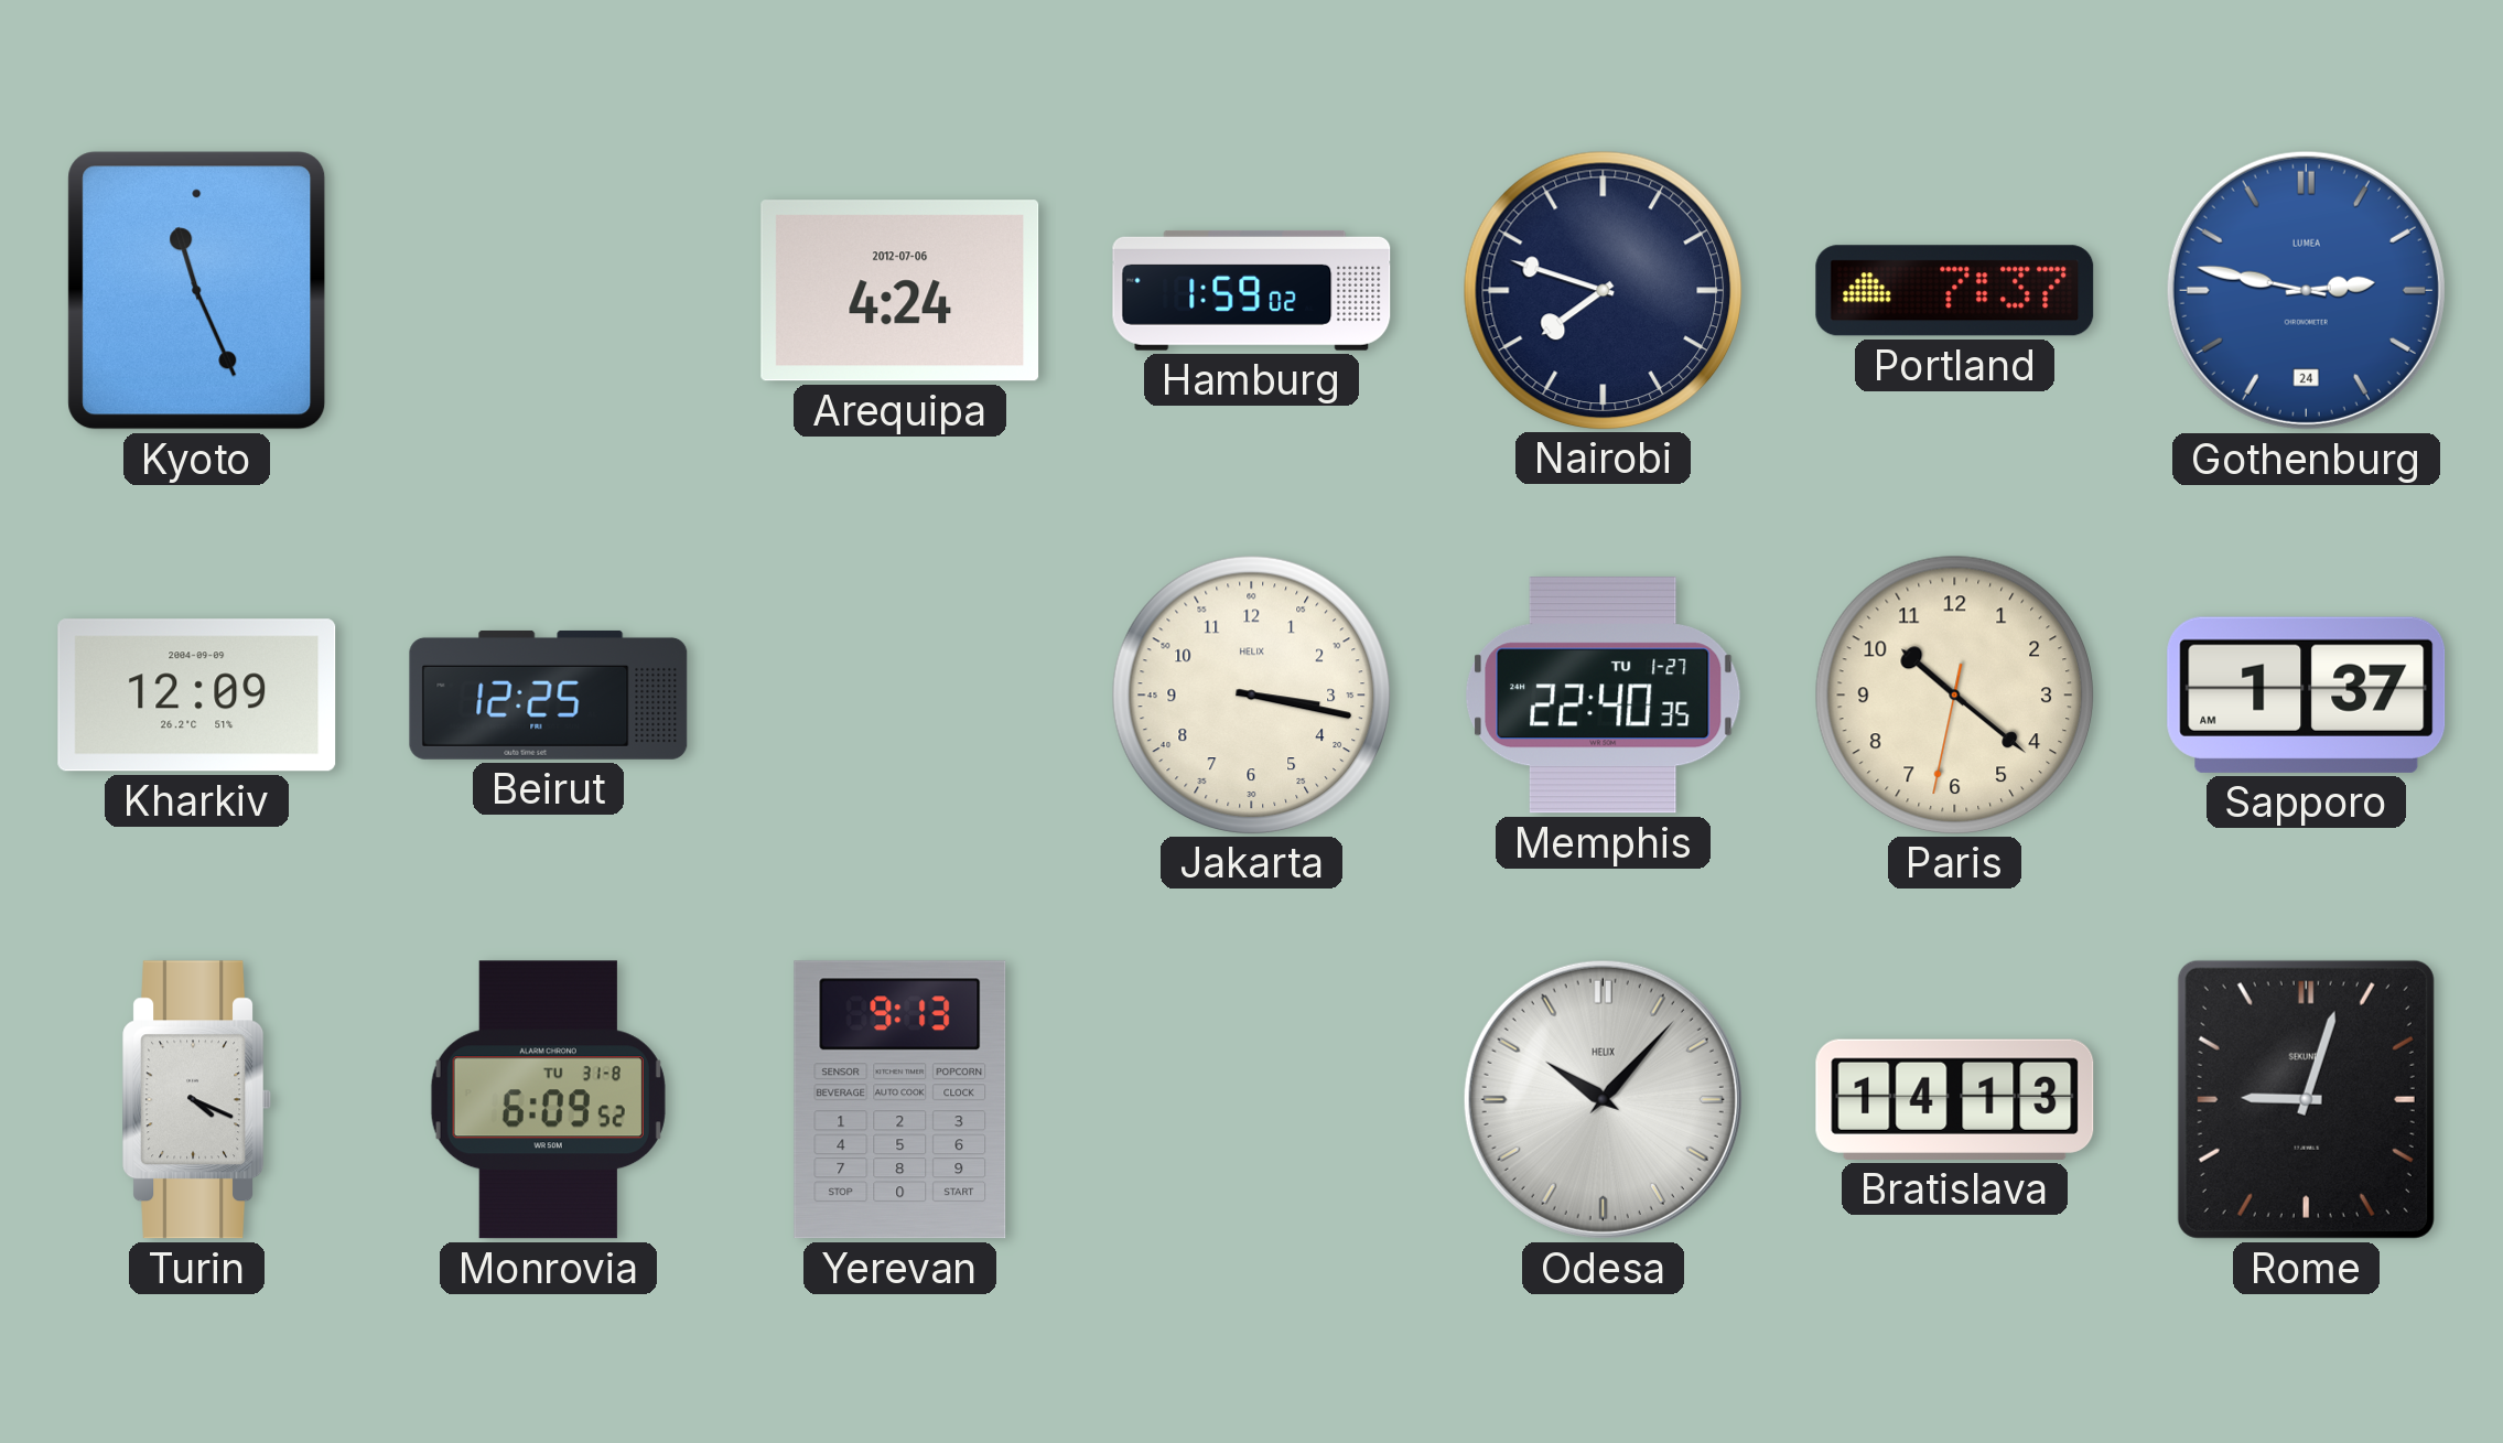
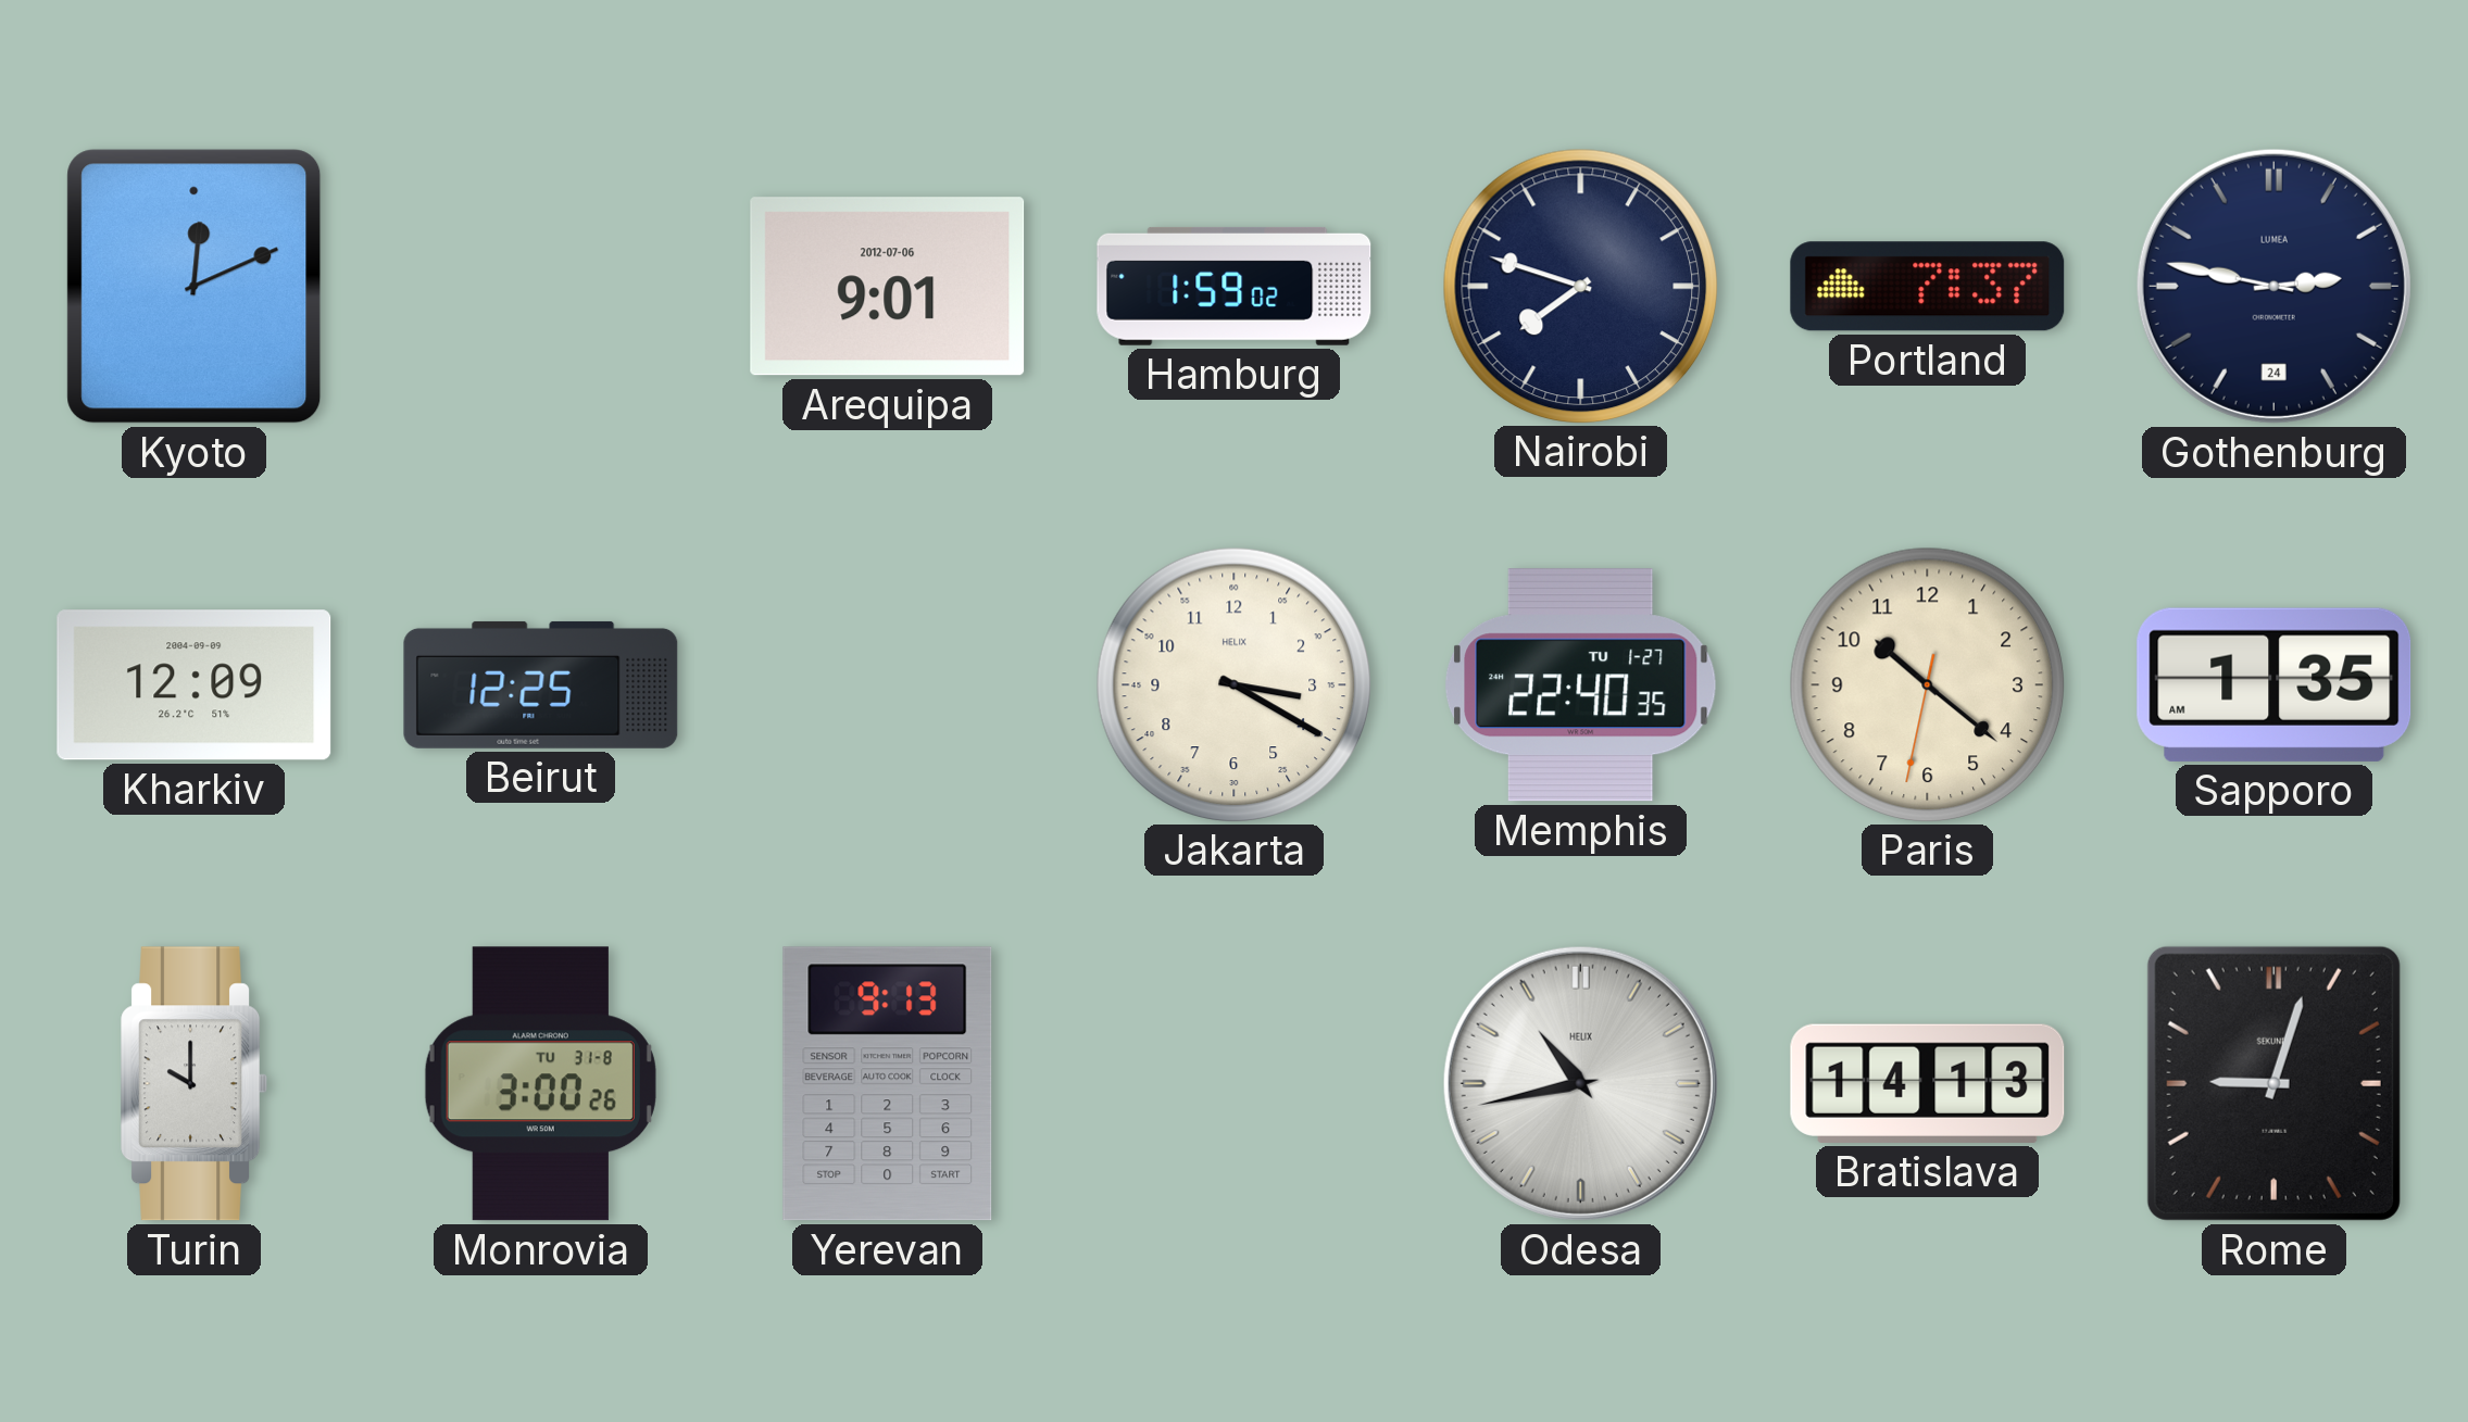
Kyoto: 11:26 -> 12:11
Arequipa: 4:24 -> 9:01
Gothenburg dial: blue -> navy
Jakarta: 3:17 -> 3:20
Sapporo: 1:37 -> 1:35
Turin: 4:19 -> 10:00
Monrovia: 6:09 -> 3:00
Odesa: 10:07 -> 10:43
